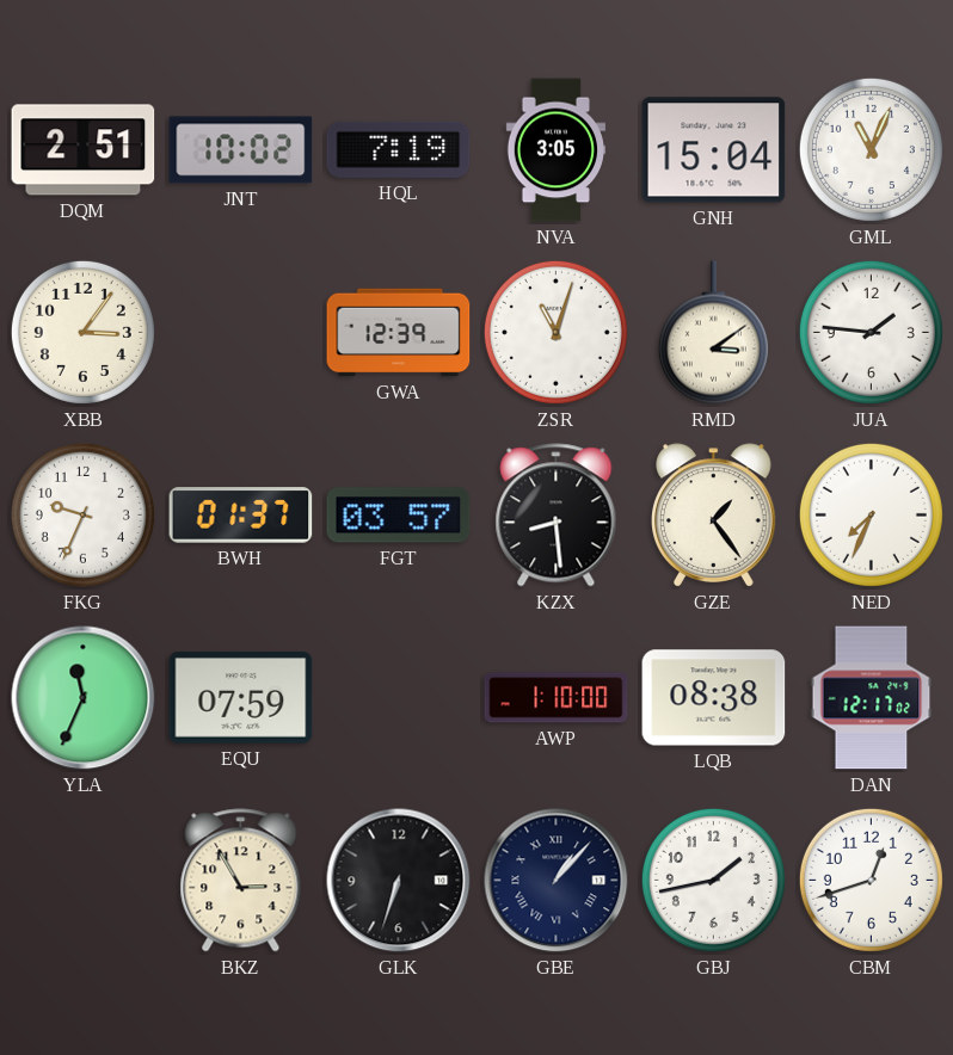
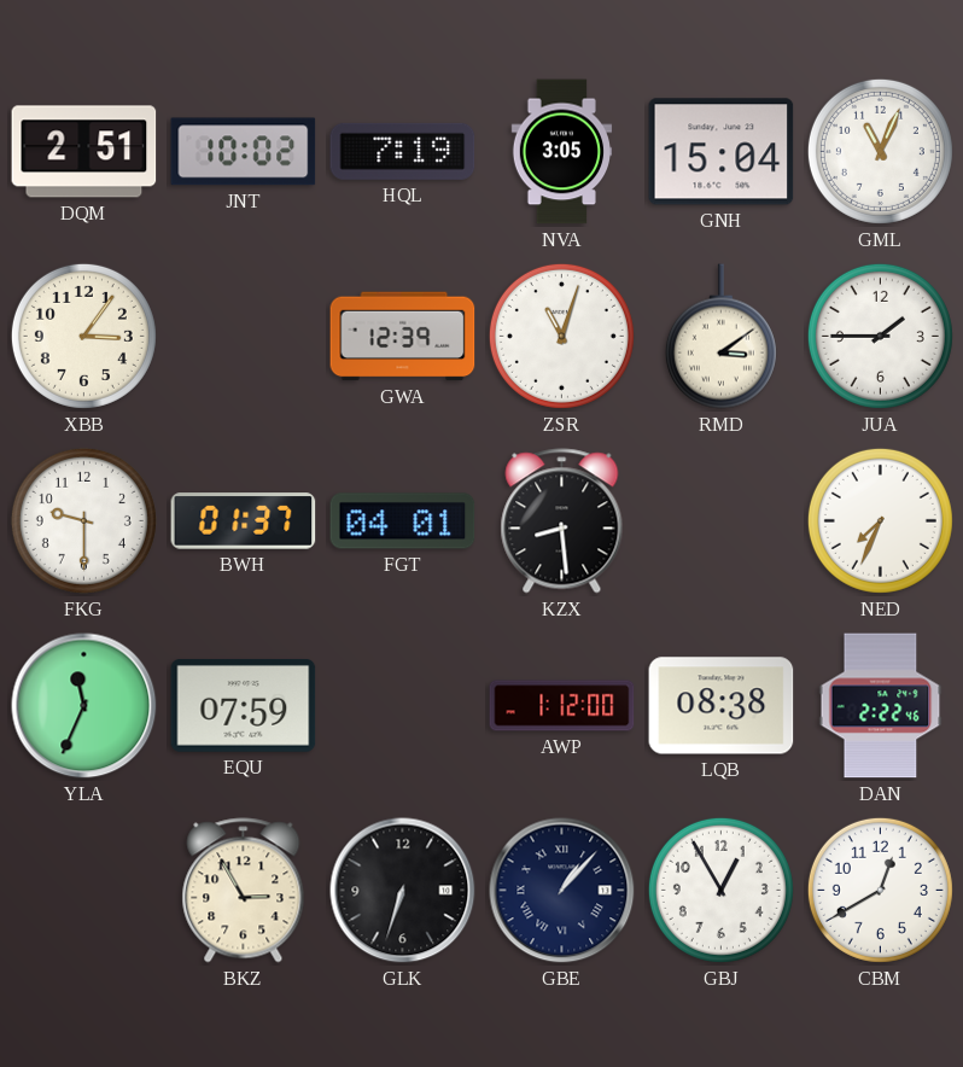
JUA: 1:46 -> 1:45
FKG: 9:34 -> 9:30
FGT: 03:57 -> 04:01
GZE: 1:24 -> none
AWP: 1:10 -> 1:12
DAN: 12:17 -> 2:22
GBJ: 1:43 -> 12:55
CBM: 12:42 -> 12:40
